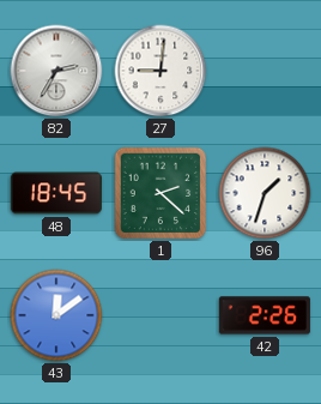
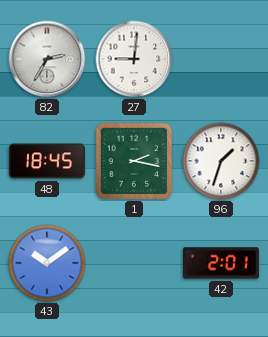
1: 2:22 -> 2:17
43: 12:09 -> 10:09
42: 2:26 -> 2:01
